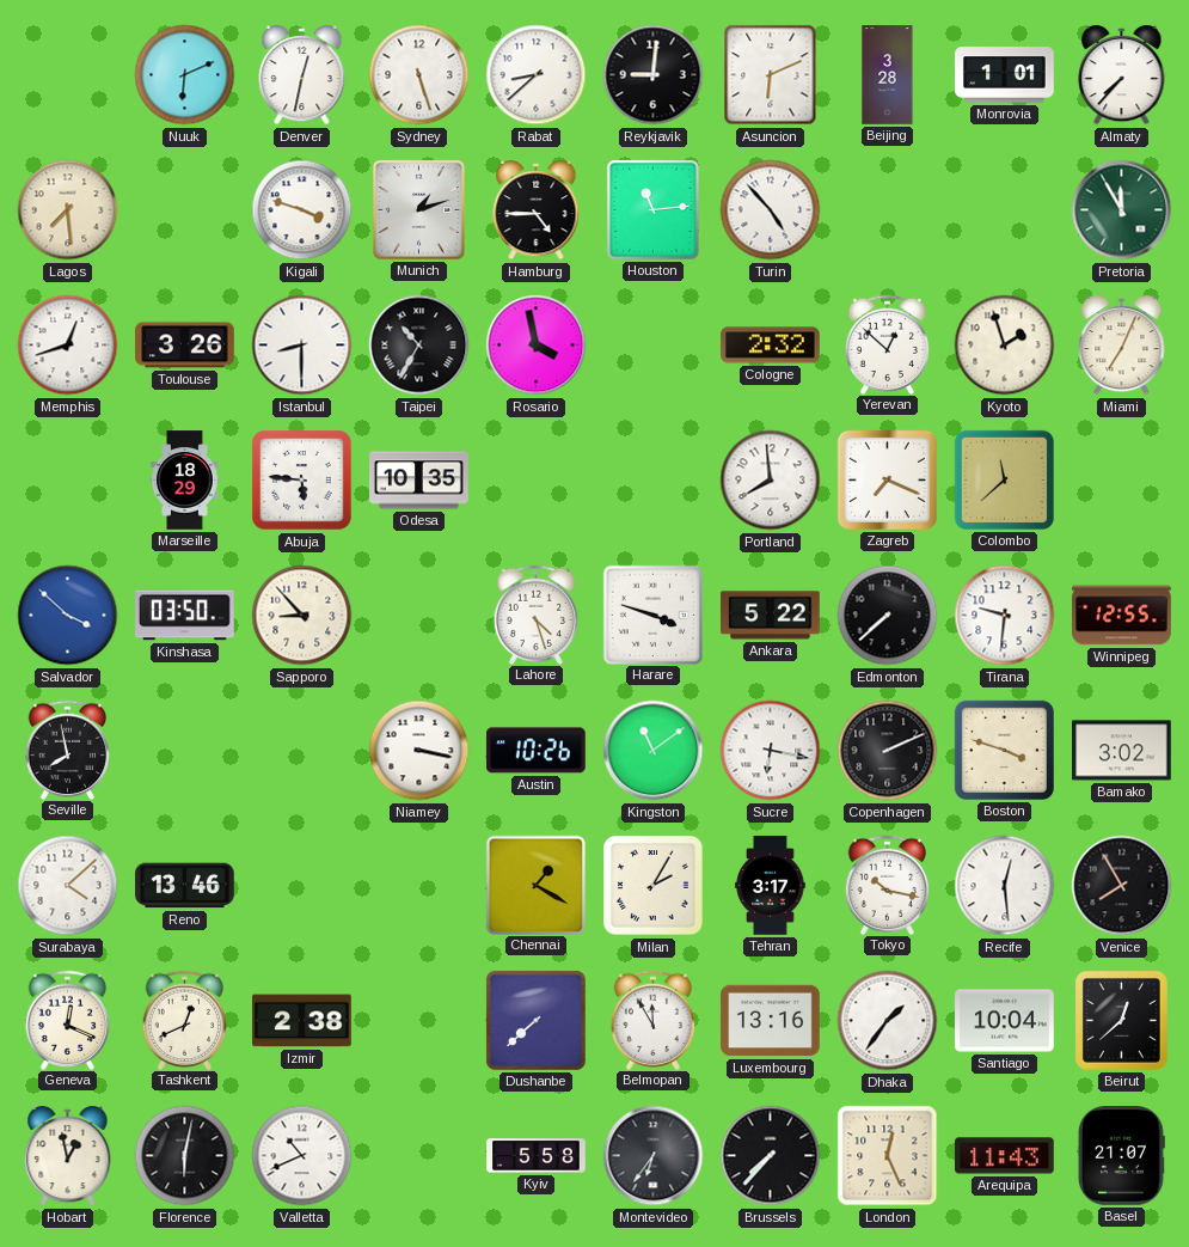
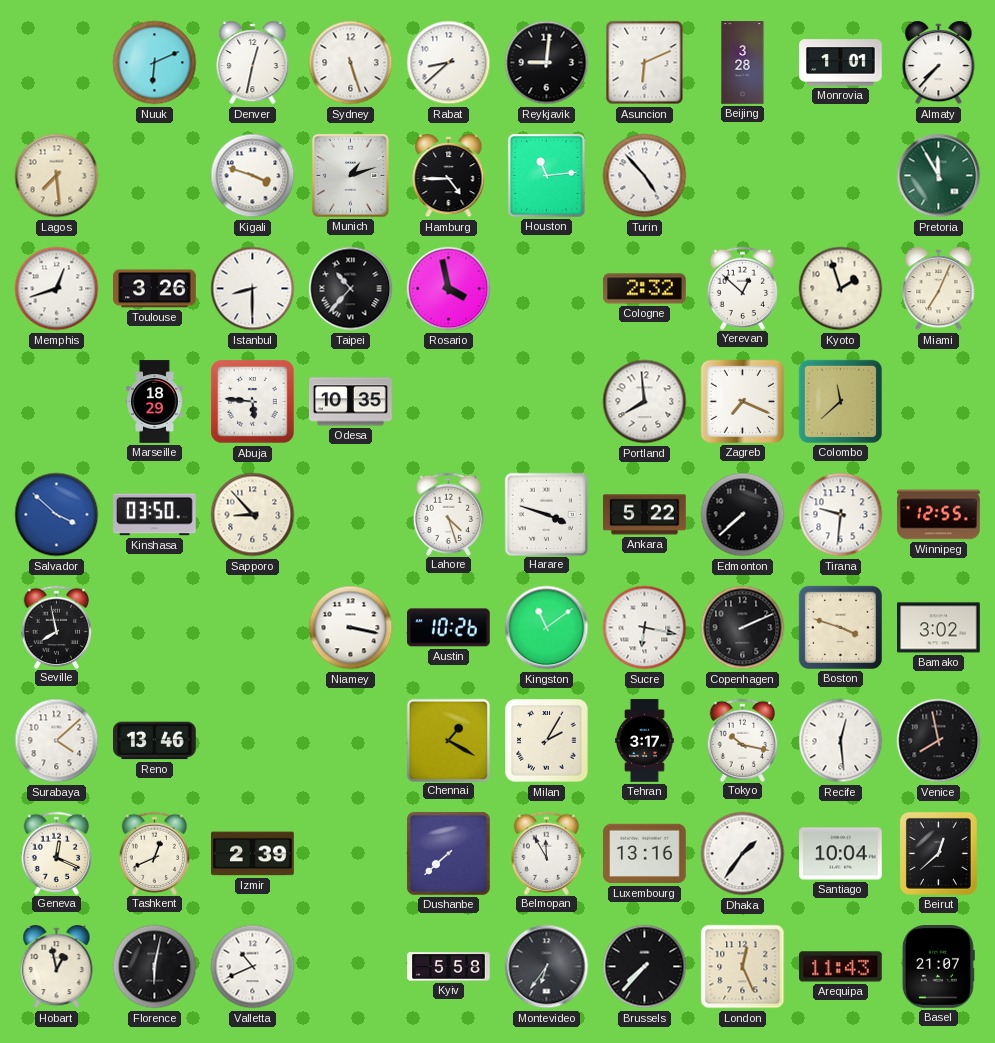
Taipei: 10:35 -> 10:37
Venice: 7:55 -> 7:58
Izmir: 2:38 -> 2:39
